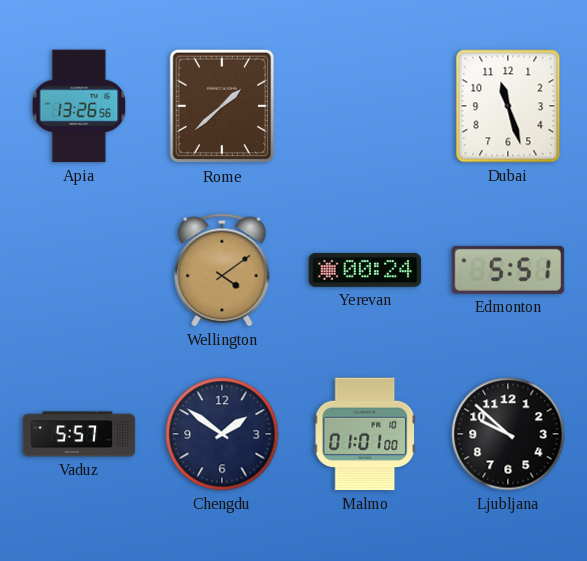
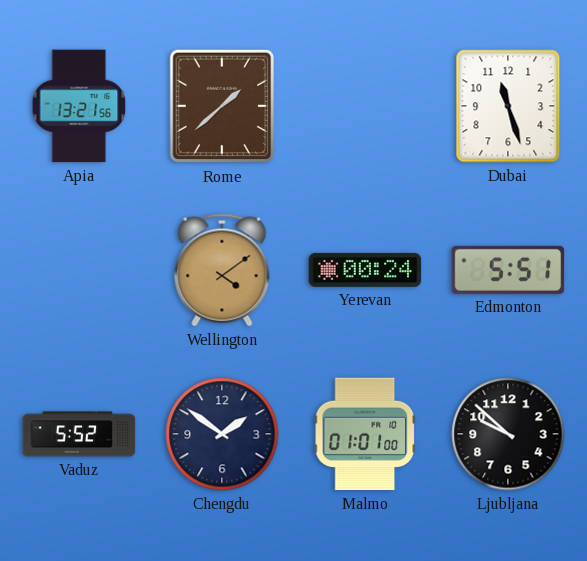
Apia: 13:26 -> 13:21
Vaduz: 5:57 -> 5:52
